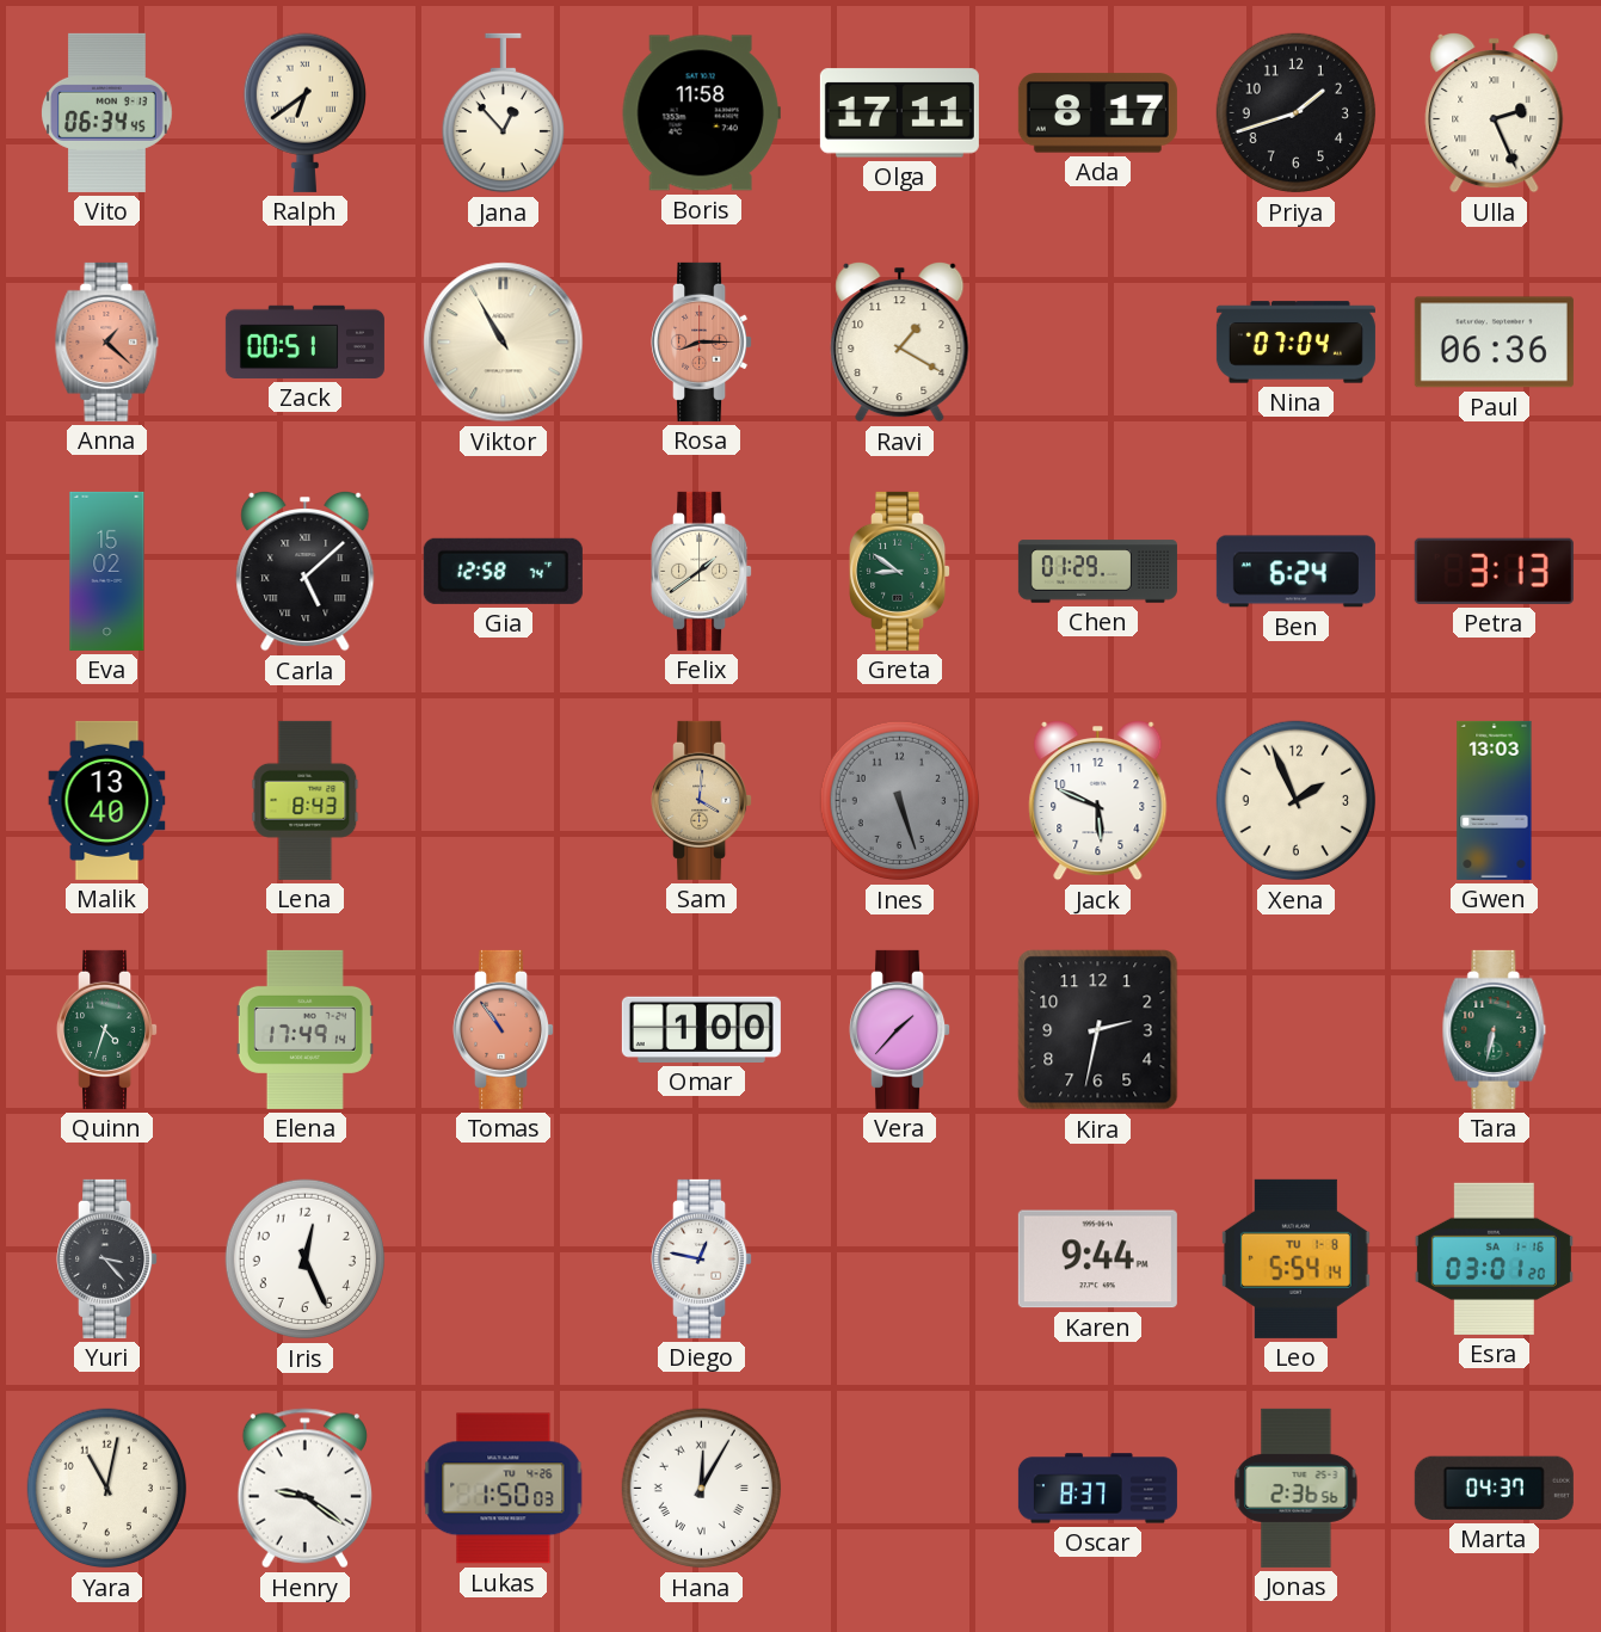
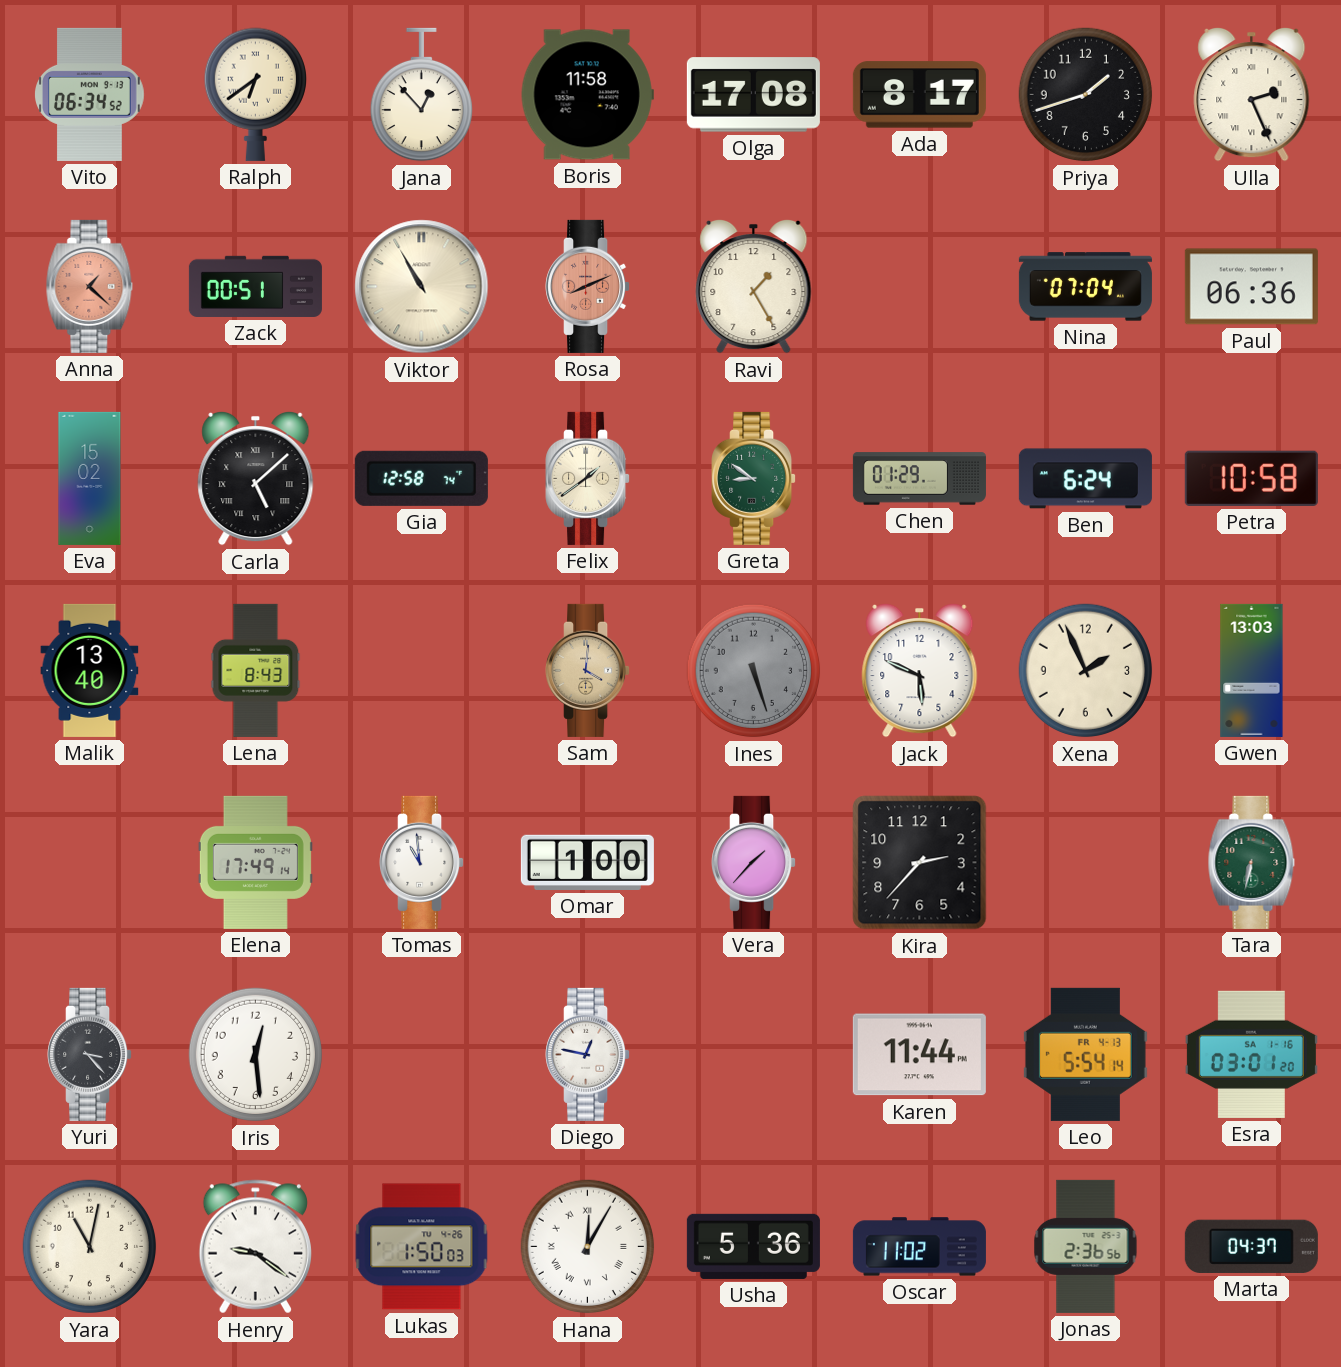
Vito: 06:34:45 -> 06:34:52
Olga: 17:11 -> 17:08
Rosa: 8:15 -> 8:11
Ravi: 1:20 -> 1:25
Petra: 3:13 -> 10:58
Quinn: 4:33 -> none
Tomas: 10:54 -> 10:59
Tomas dial: salmon -> white
Kira: 2:32 -> 2:37
Iris: 12:26 -> 12:29
Karen: 9:44 -> 11:44
Leo date: TU 1-8 -> FR 4-13
Usha: none -> 5:36
Oscar: 8:37 -> 11:02
